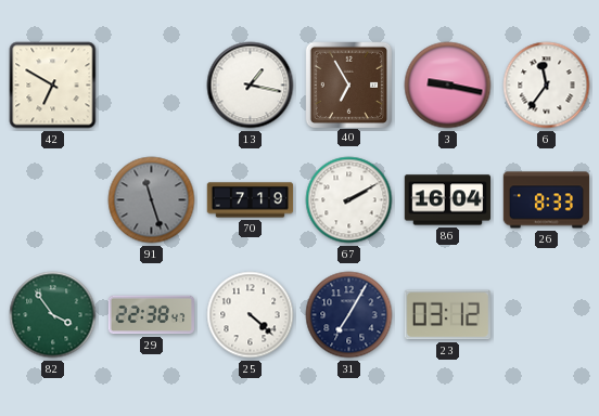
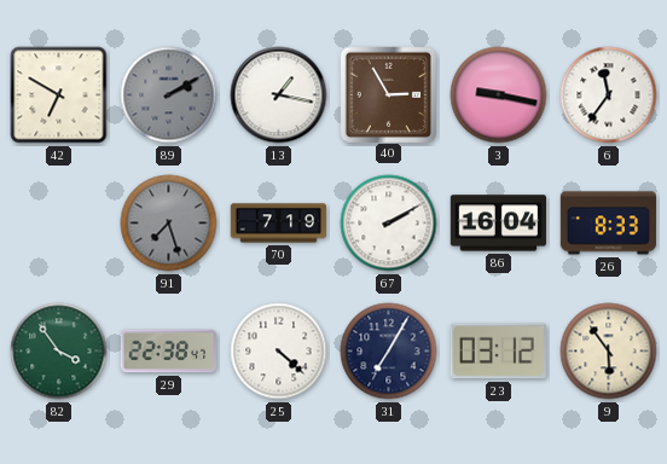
89: none -> 2:10
40: 6:55 -> 2:55
91: 11:27 -> 7:27
9: none -> 5:54
